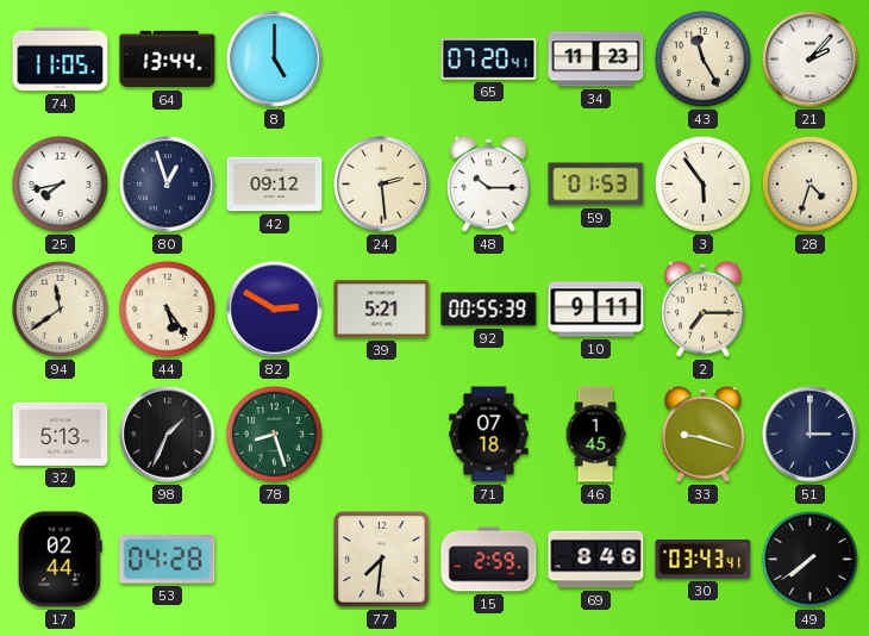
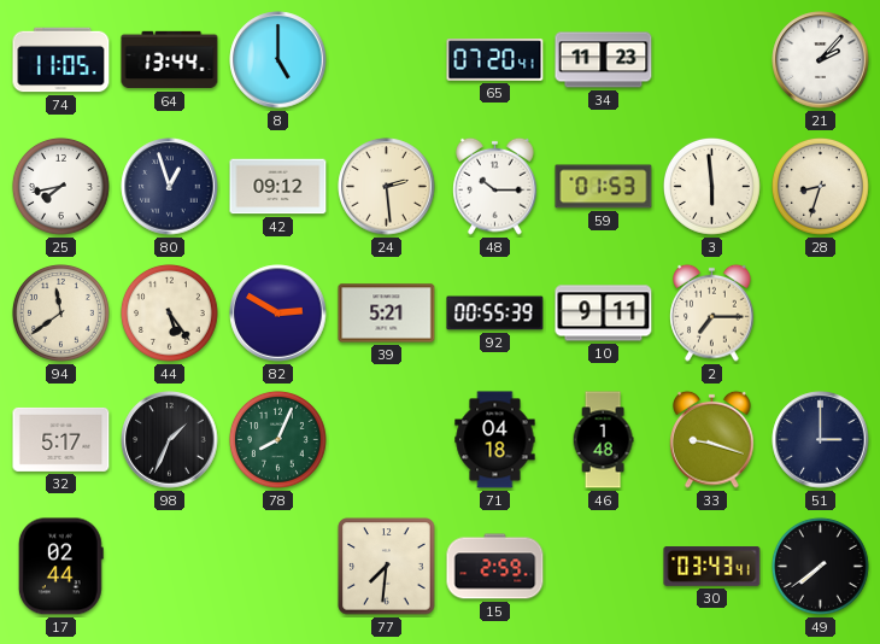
43: 11:25 -> none
3: 5:54 -> 5:59
28: 4:33 -> 8:33
32: 5:13 -> 5:17
78: 8:27 -> 8:04
71: 07:18 -> 04:18
46: 1:45 -> 1:48
53: 04:28 -> none
69: 8:46 -> none
